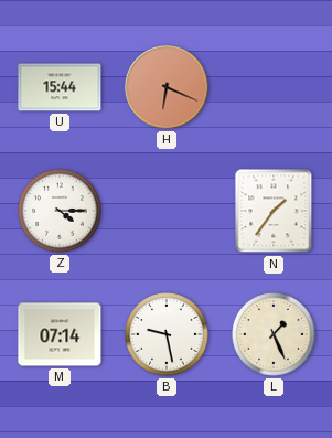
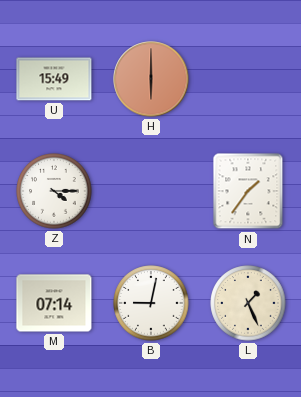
U: 15:44 -> 15:49
H: 6:19 -> 6:00
B: 9:28 -> 9:02
